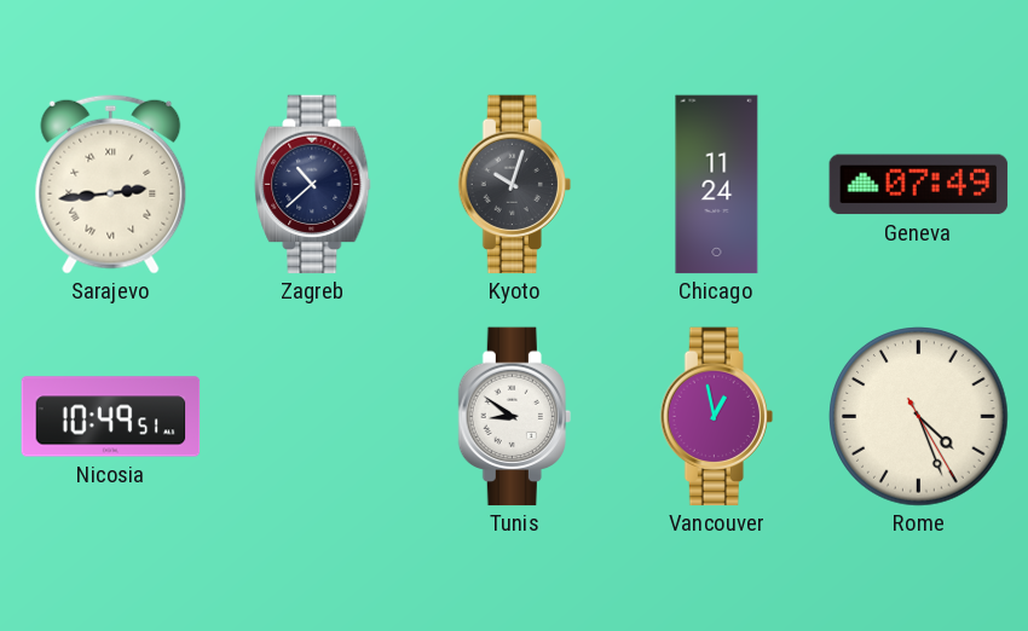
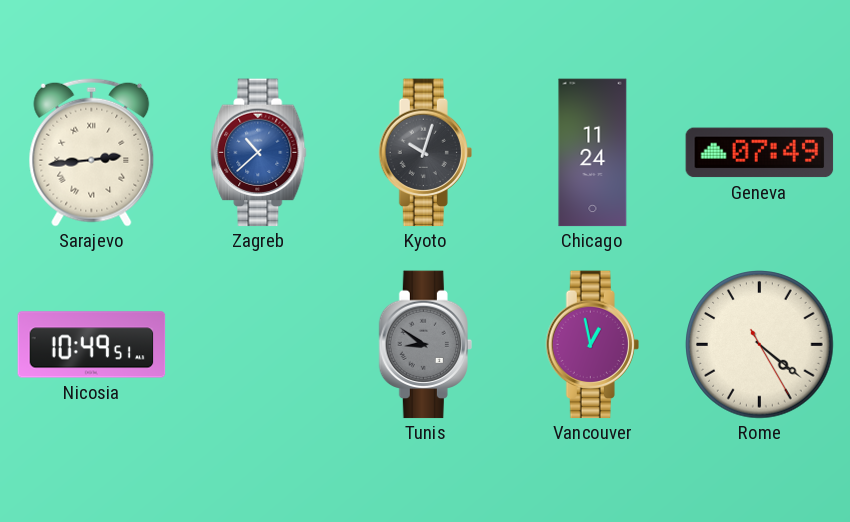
Zagreb dial: navy -> blue
Tunis dial: white -> grey
Rome: 4:26 -> 4:21
